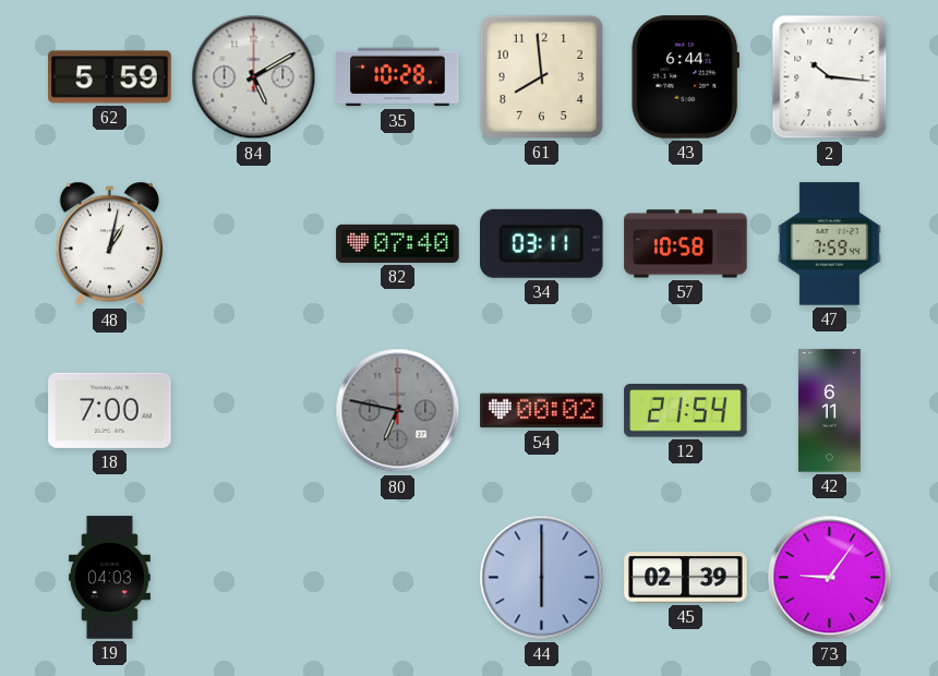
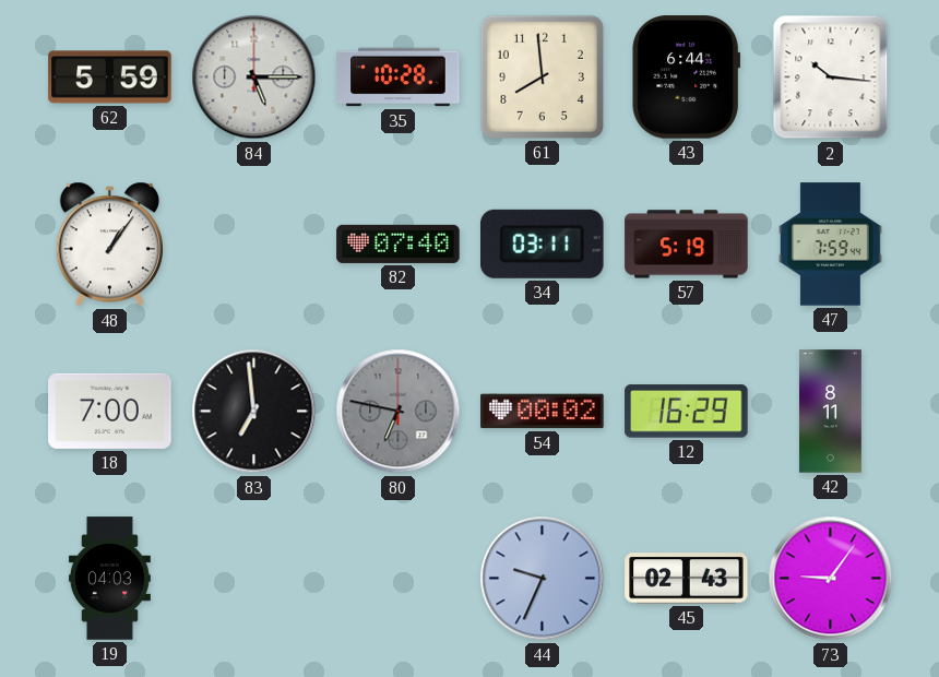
84: 5:10 -> 5:15
48: 1:02 -> 1:06
57: 10:58 -> 5:19
83: none -> 6:59
12: 21:54 -> 16:29
42: 6:11 -> 8:11
44: 6:00 -> 9:34
45: 02:39 -> 02:43
